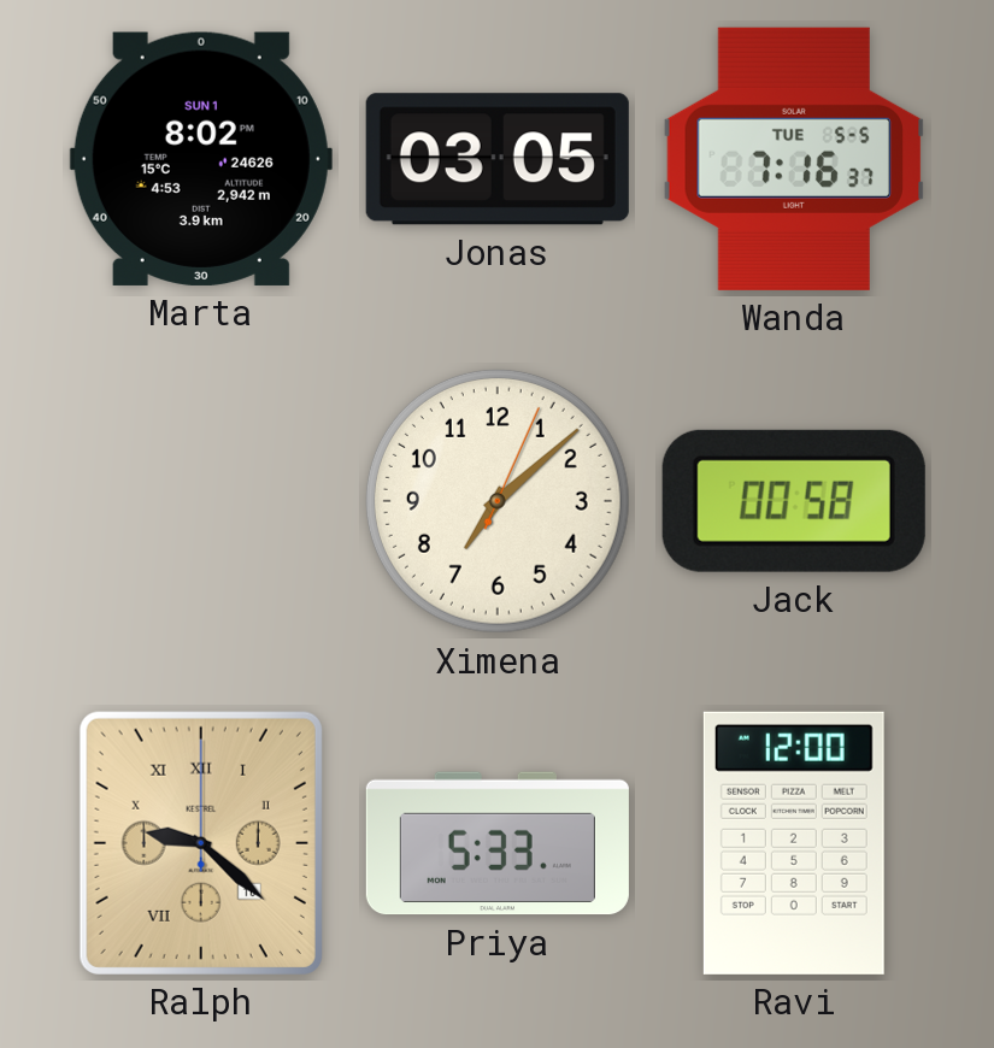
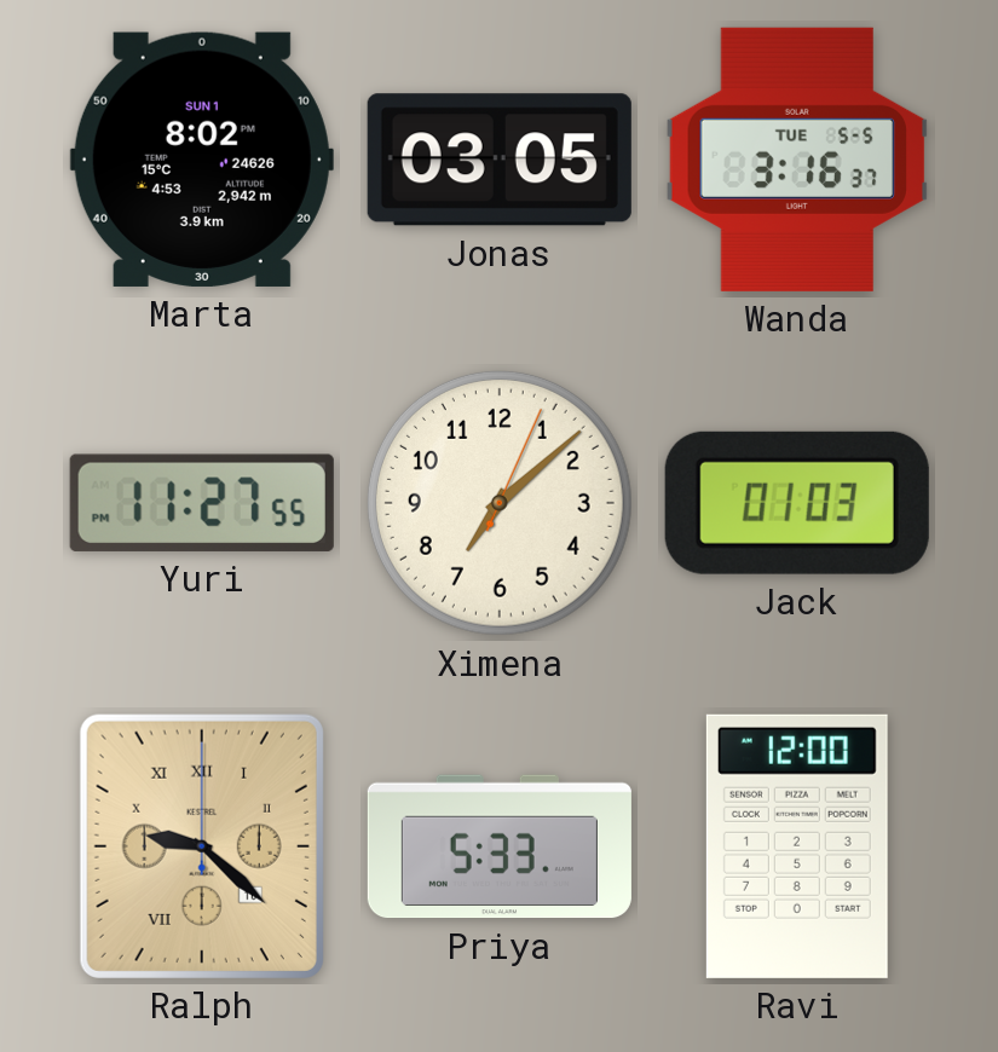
Wanda: 7:16 -> 3:16
Yuri: none -> 11:27
Jack: 00:58 -> 01:03
